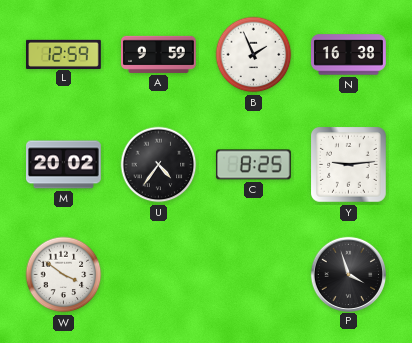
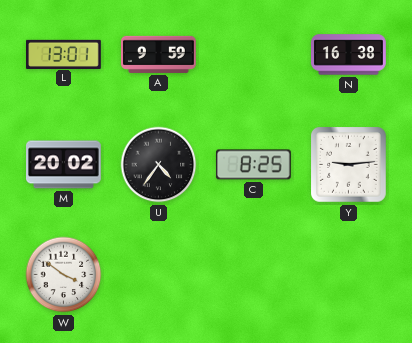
L: 12:59 -> 13:01
B: 1:56 -> none
P: 3:57 -> none
